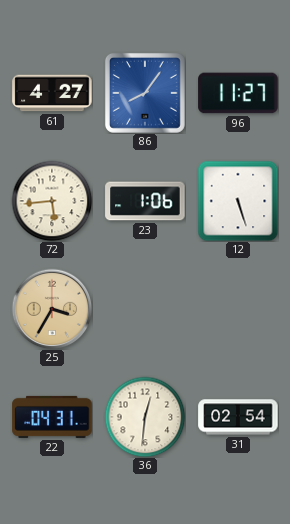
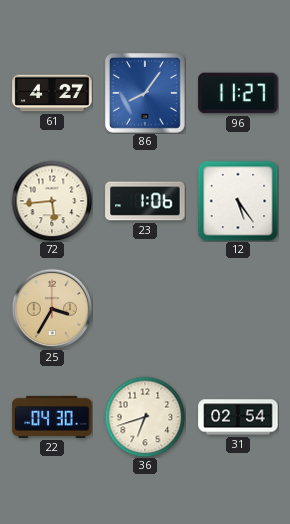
12: 5:27 -> 5:24
22: 04:31 -> 04:30
36: 12:31 -> 6:42
